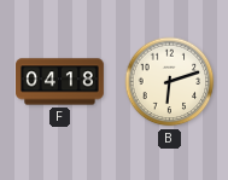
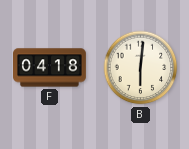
B: 6:12 -> 6:01
